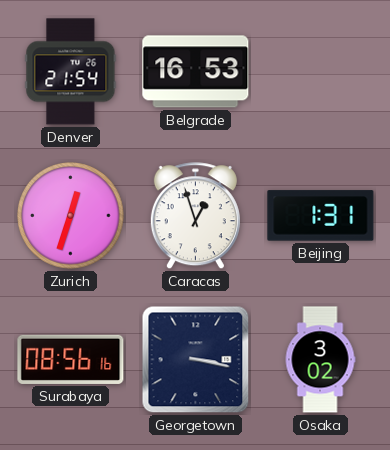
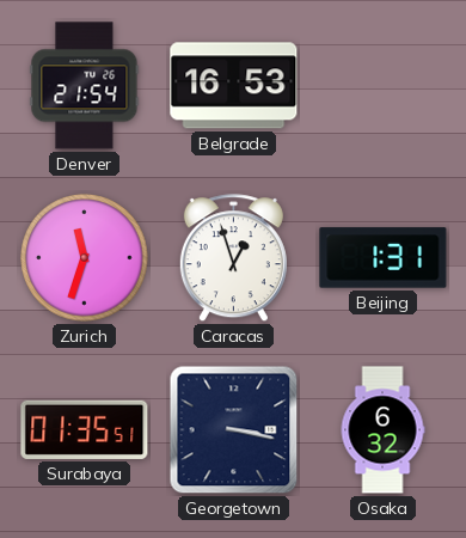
Zurich: 12:33 -> 11:33
Surabaya: 08:56 -> 01:35
Osaka: 3:02 -> 6:32
